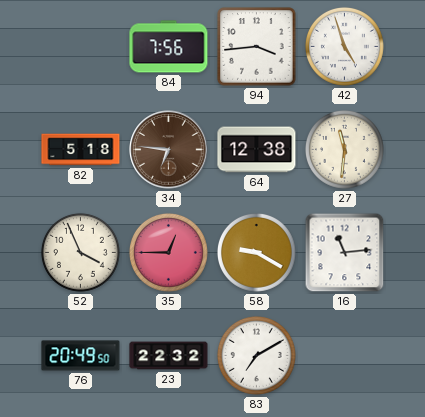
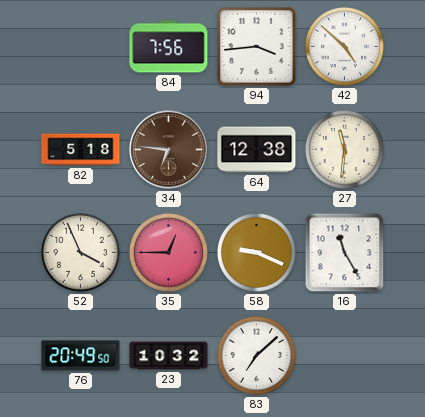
42: 4:57 -> 4:52
58: 9:20 -> 9:19
16: 11:14 -> 11:25
23: 22:32 -> 10:32
83: 7:10 -> 7:08
